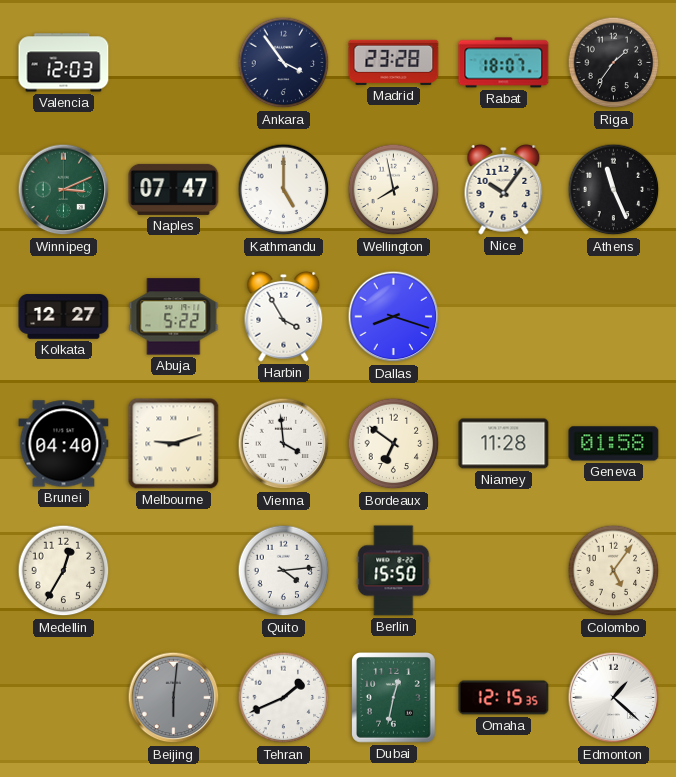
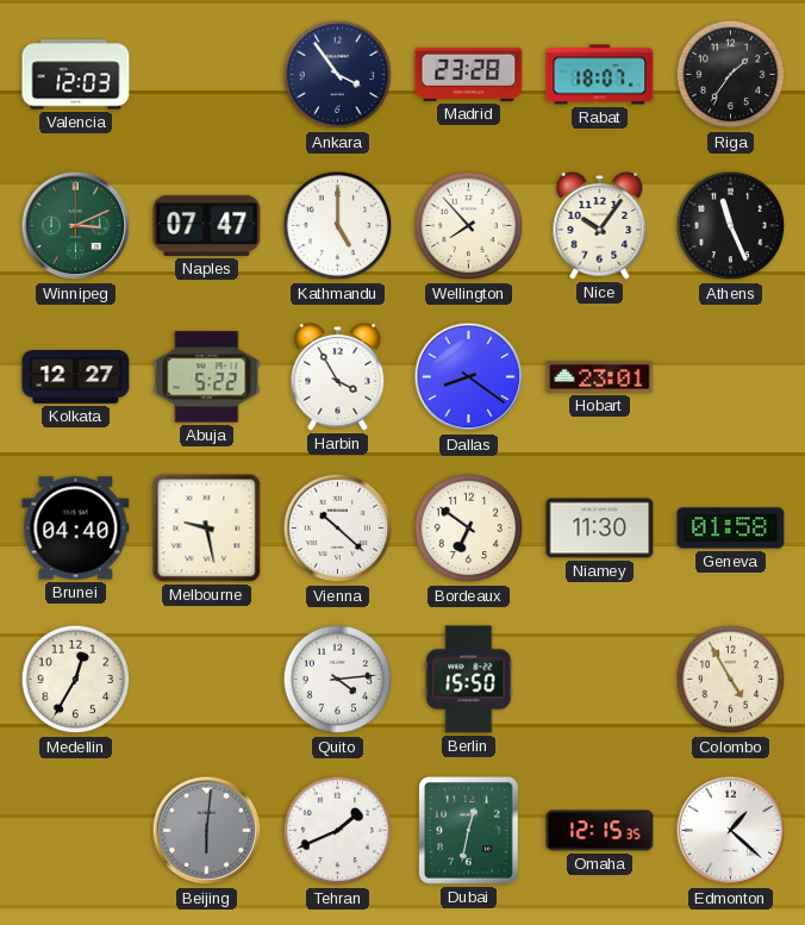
Wellington: 7:58 -> 7:53
Dallas: 8:18 -> 8:21
Hobart: none -> 23:01
Melbourne: 9:12 -> 9:28
Vienna: 3:59 -> 10:22
Niamey: 11:28 -> 11:30
Colombo: 5:06 -> 4:55
